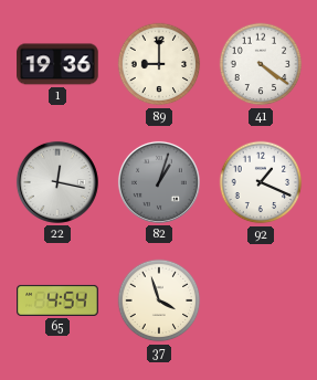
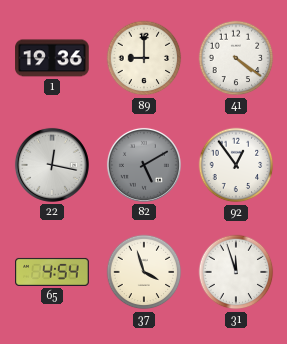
82: 1:03 -> 5:10
92: 1:19 -> 12:54
31: none -> 11:57
